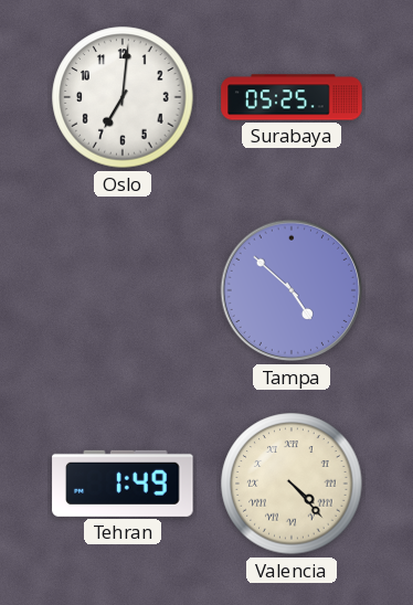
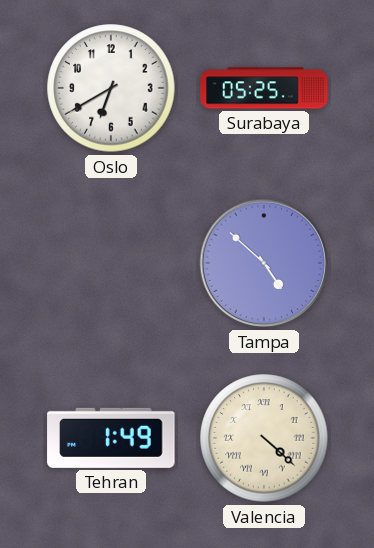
Oslo: 7:01 -> 6:40
Valencia: 4:23 -> 4:22
